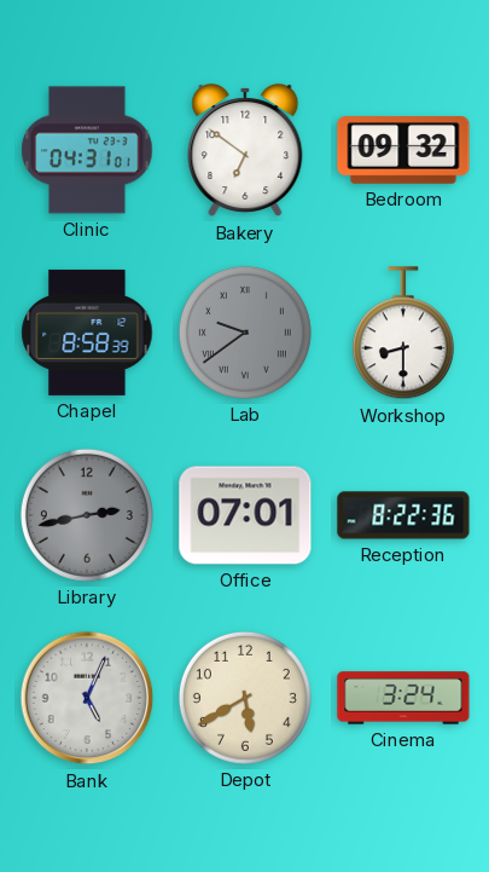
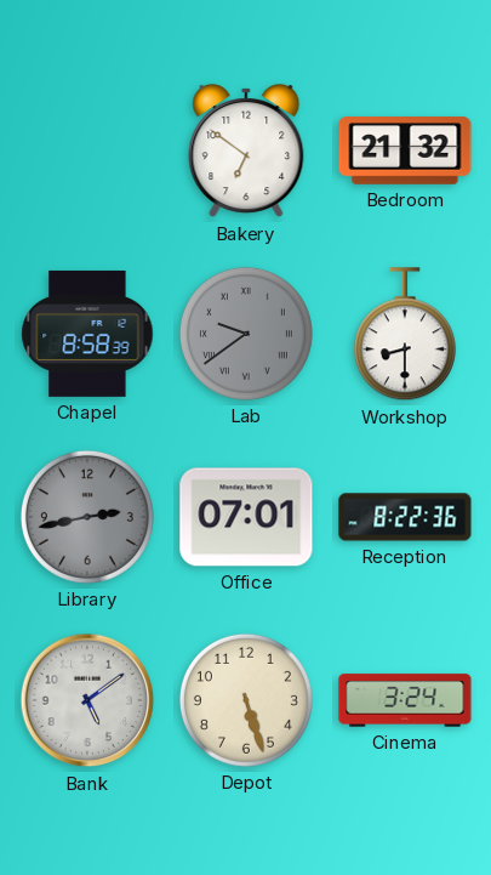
Clinic: 04:31 -> none
Bedroom: 09:32 -> 21:32
Bank: 5:04 -> 5:09
Depot: 5:40 -> 5:27
